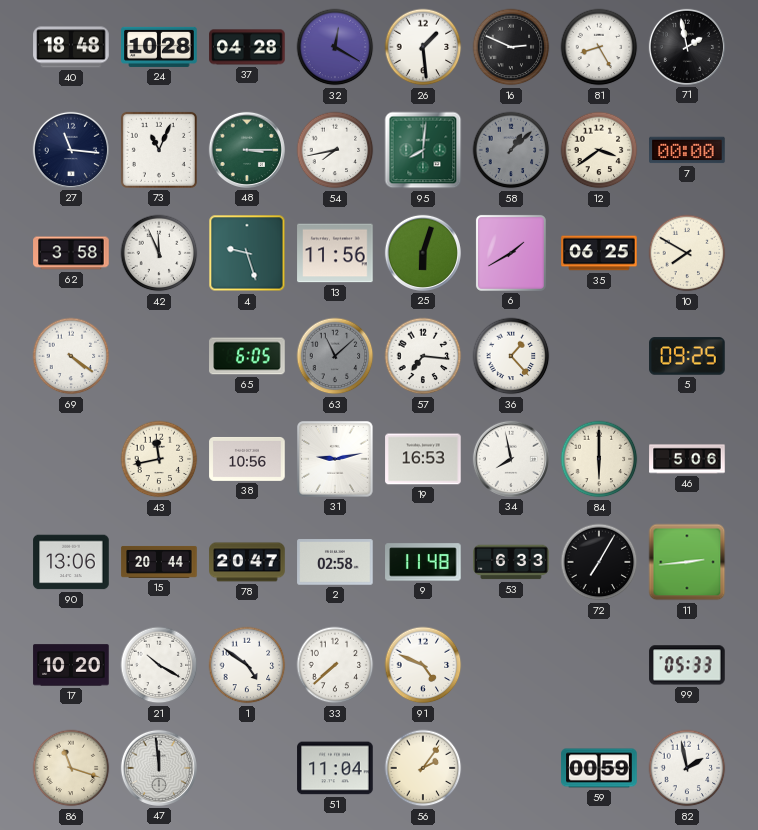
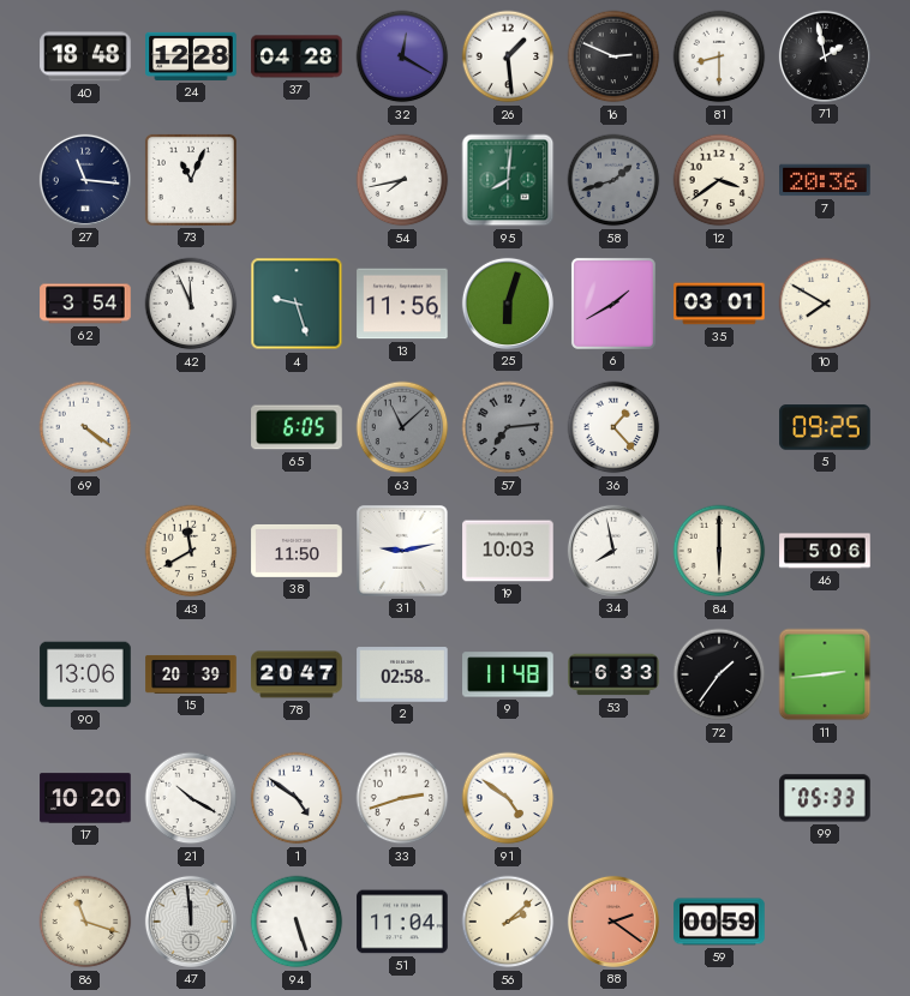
24: 10:28 -> 12:28
81: 8:25 -> 8:30
48: 3:15 -> none
58: 1:08 -> 1:42
7: 00:00 -> 20:36
62: 3:58 -> 3:54
35: 06:25 -> 03:01
57: 7:16 -> 7:14
57 dial: white -> grey
43: 11:43 -> 11:40
38: 10:56 -> 11:50
19: 16:53 -> 10:03
15: 20:44 -> 20:39
72: 7:05 -> 1:36
33: 7:38 -> 2:42
91: 4:49 -> 4:51
94: none -> 5:27
56: 2:06 -> 2:08
88: none -> 2:21
82: 1:58 -> none
